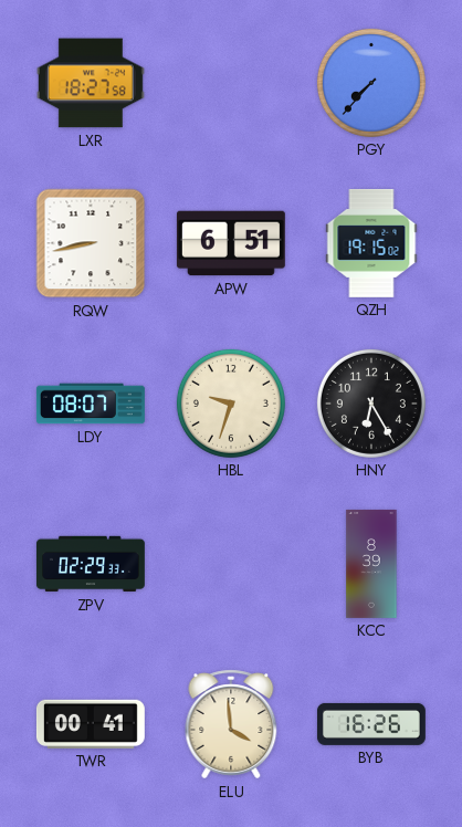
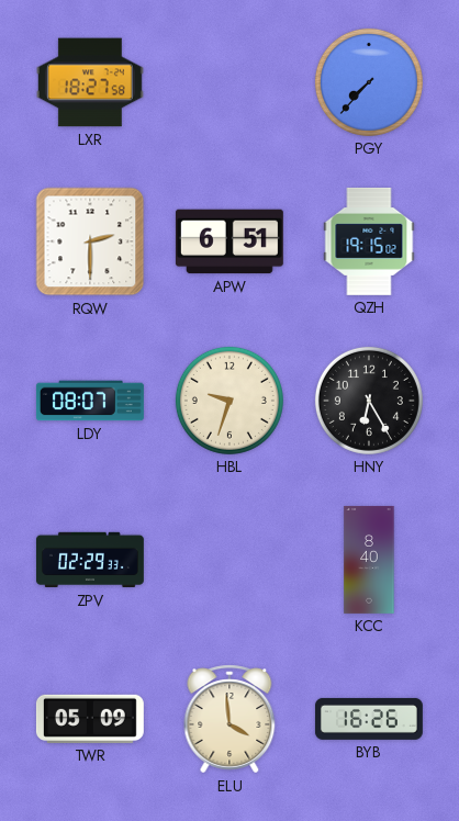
RQW: 8:43 -> 2:30
KCC: 8:39 -> 8:40
TWR: 00:41 -> 05:09
